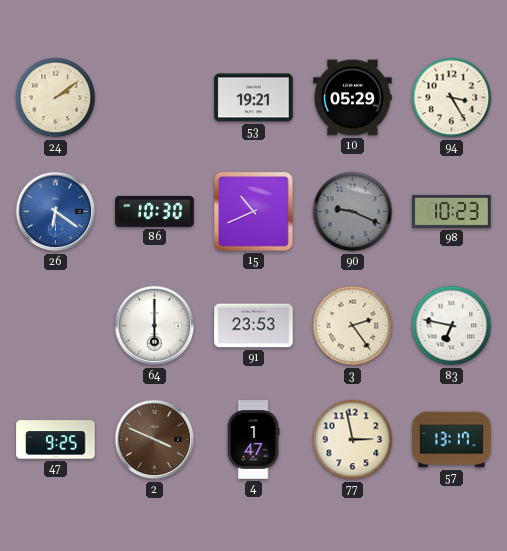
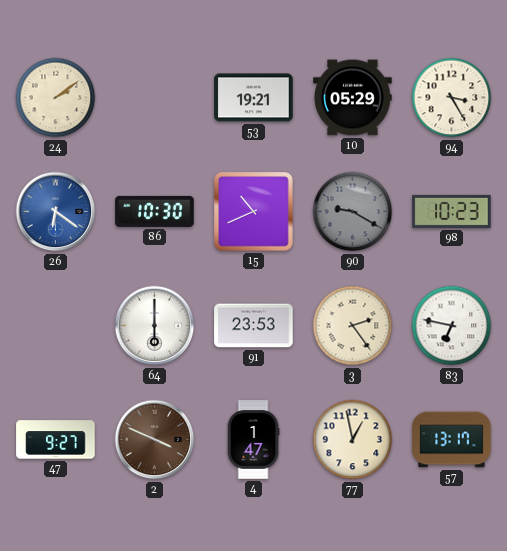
90: 9:19 -> 9:20
47: 9:25 -> 9:27
77: 2:58 -> 12:58
